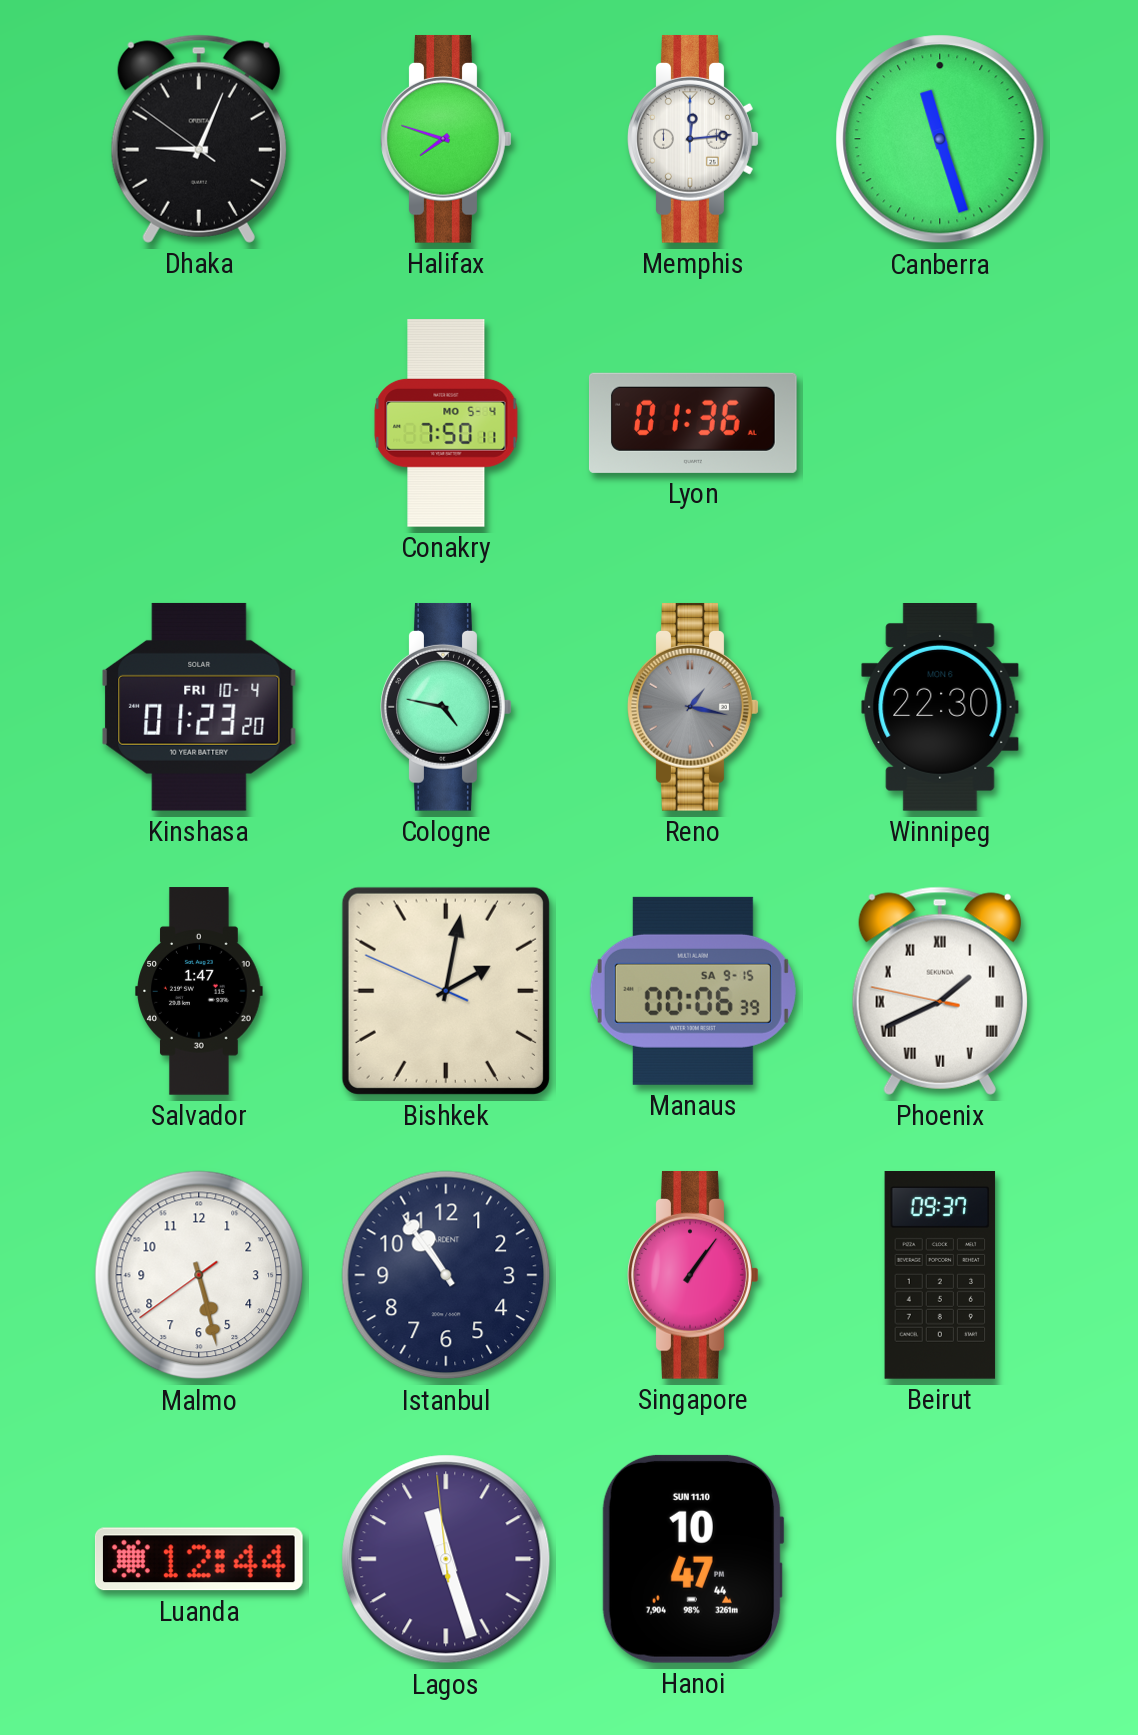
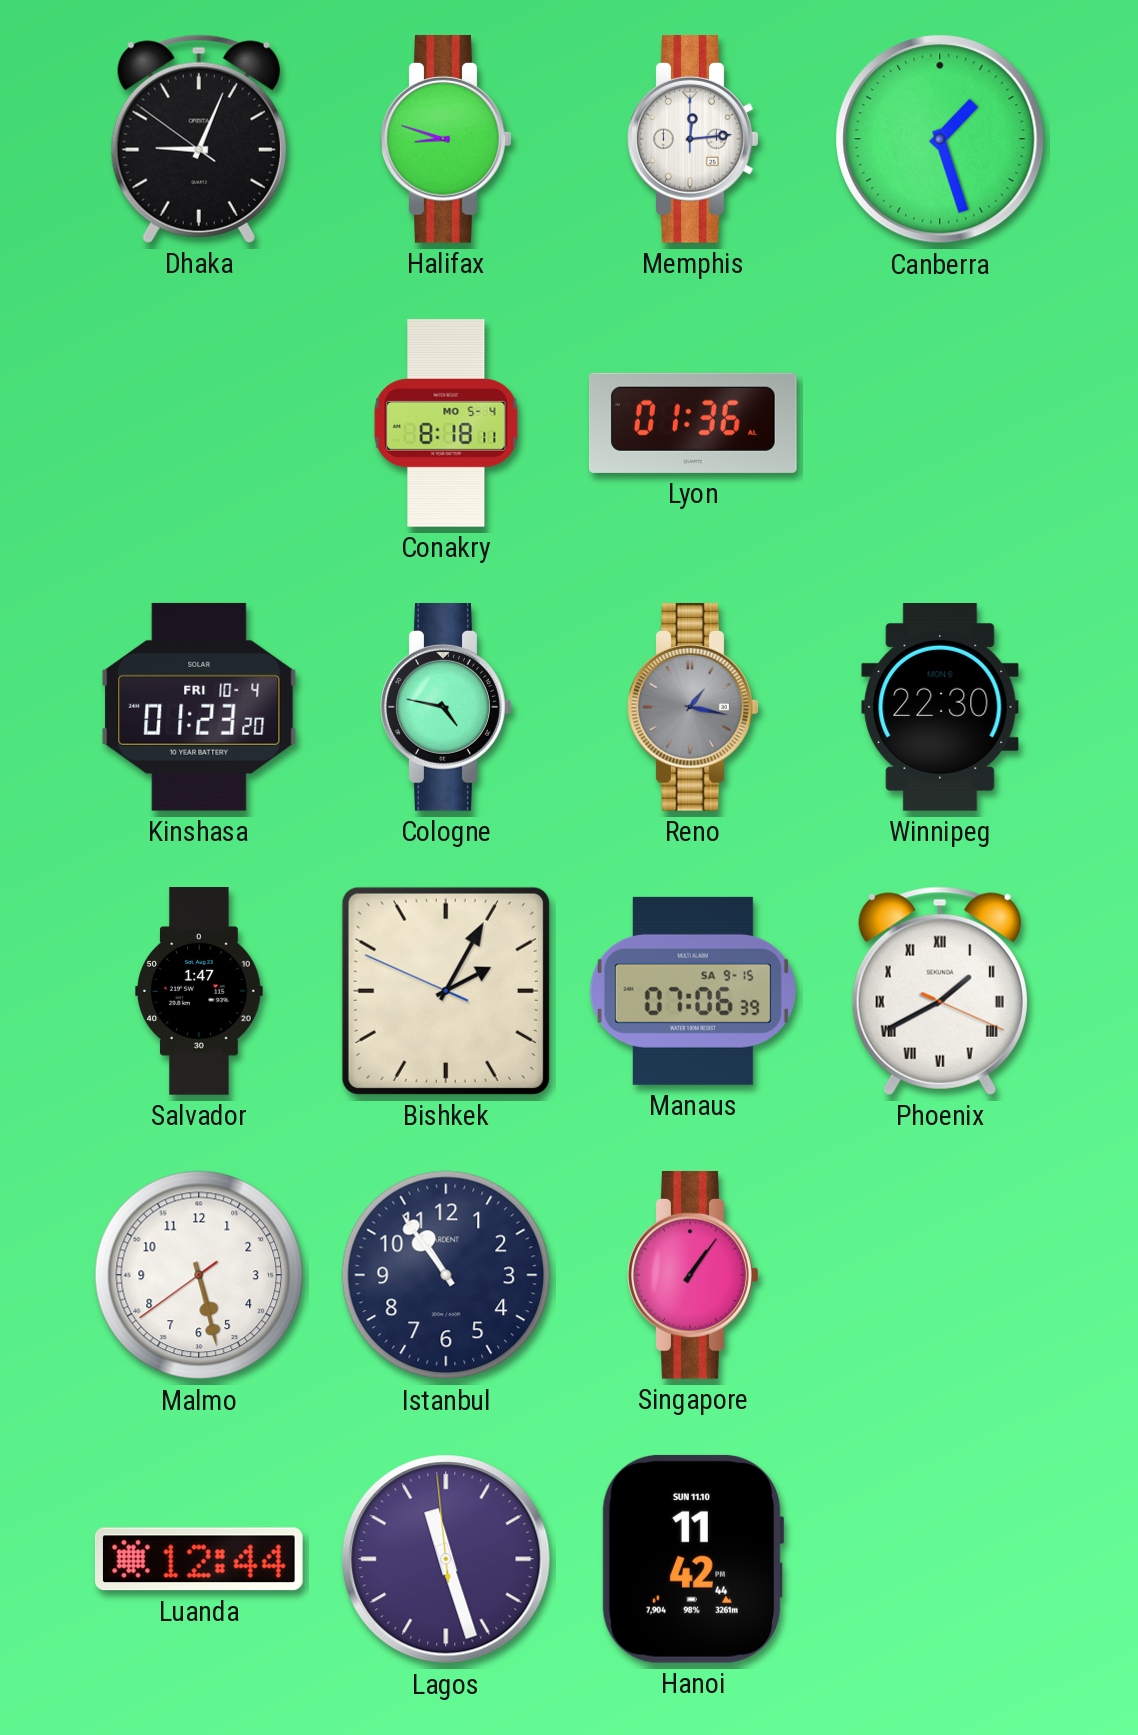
Halifax: 7:48 -> 8:48
Canberra: 11:27 -> 1:27
Conakry: 7:50 -> 8:18
Bishkek: 2:01 -> 2:04
Manaus: 00:06 -> 07:06
Phoenix: 1:40:47 -> 1:40:19
Beirut: 09:37 -> none
Hanoi: 10:47 -> 11:42
